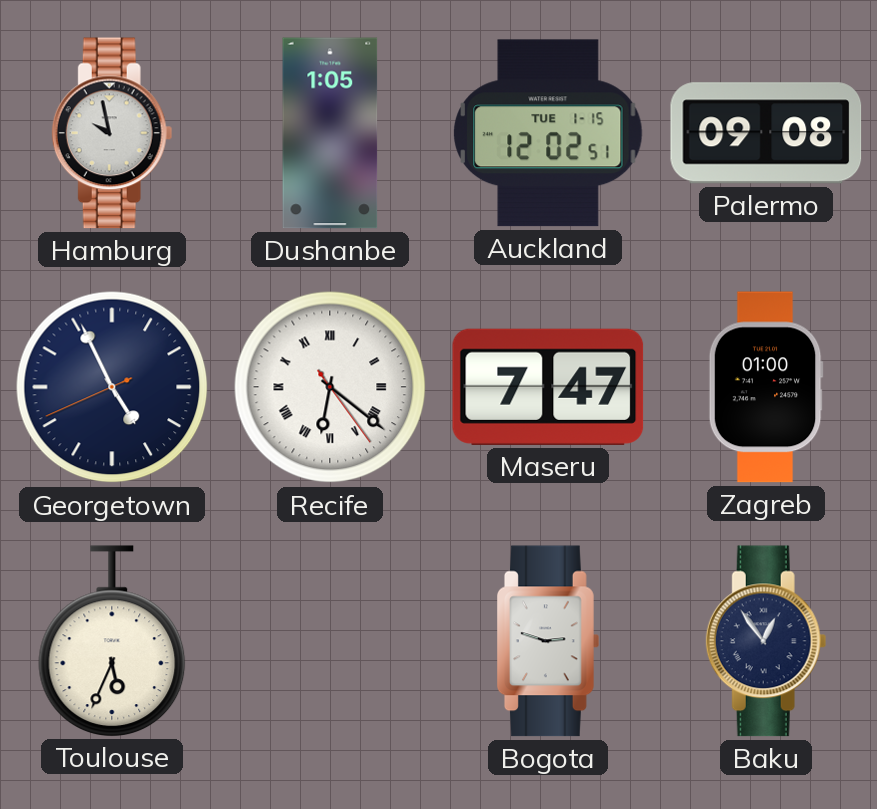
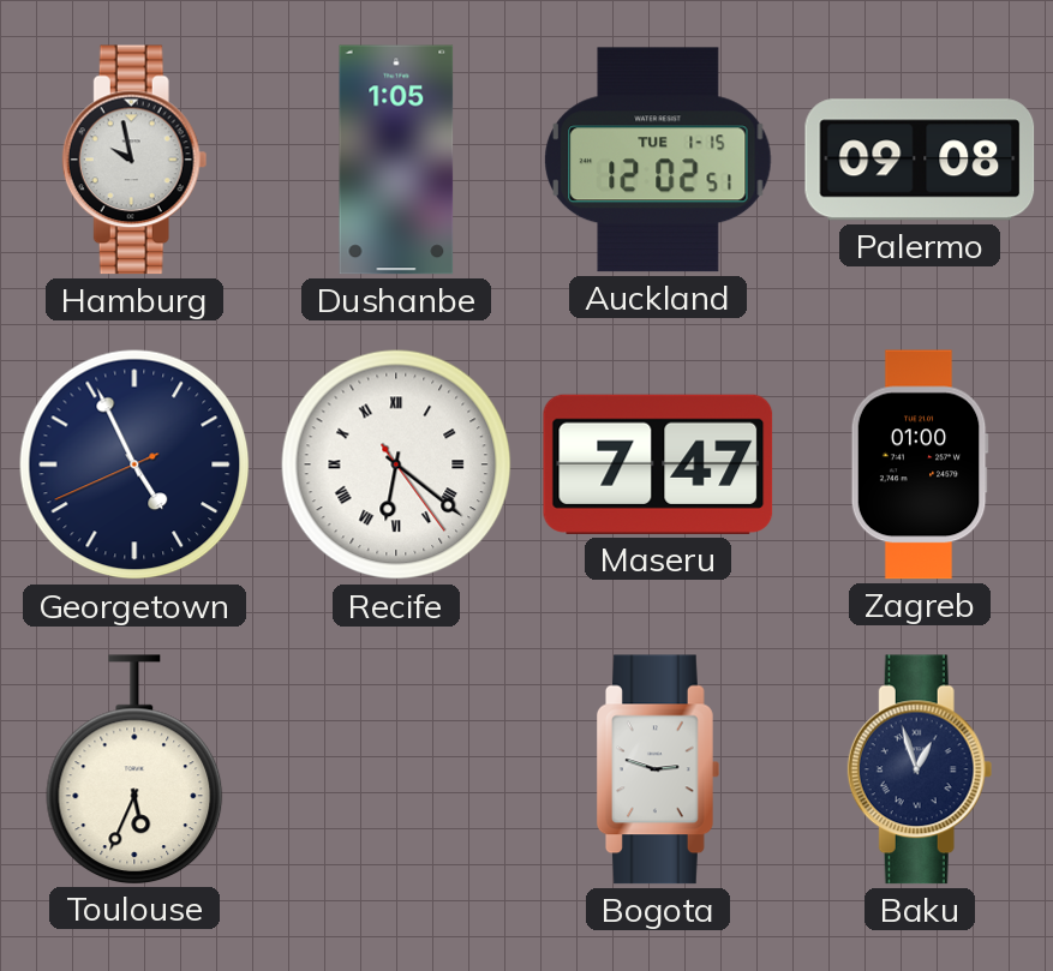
Baku: 12:54 -> 12:57
